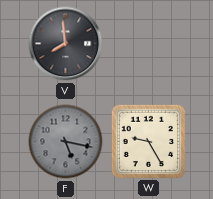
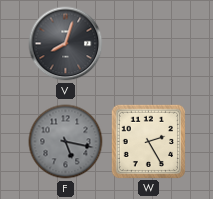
V: 7:59 -> 8:03
W: 9:25 -> 2:25
